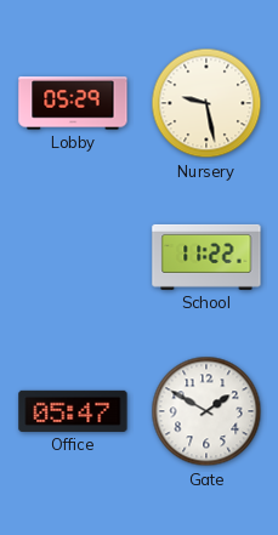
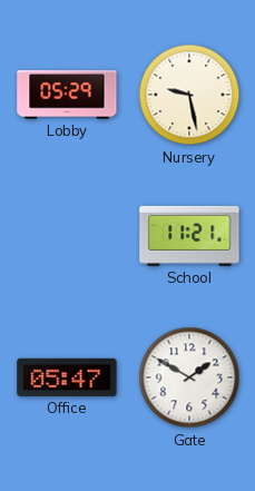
School: 11:22 -> 11:21
